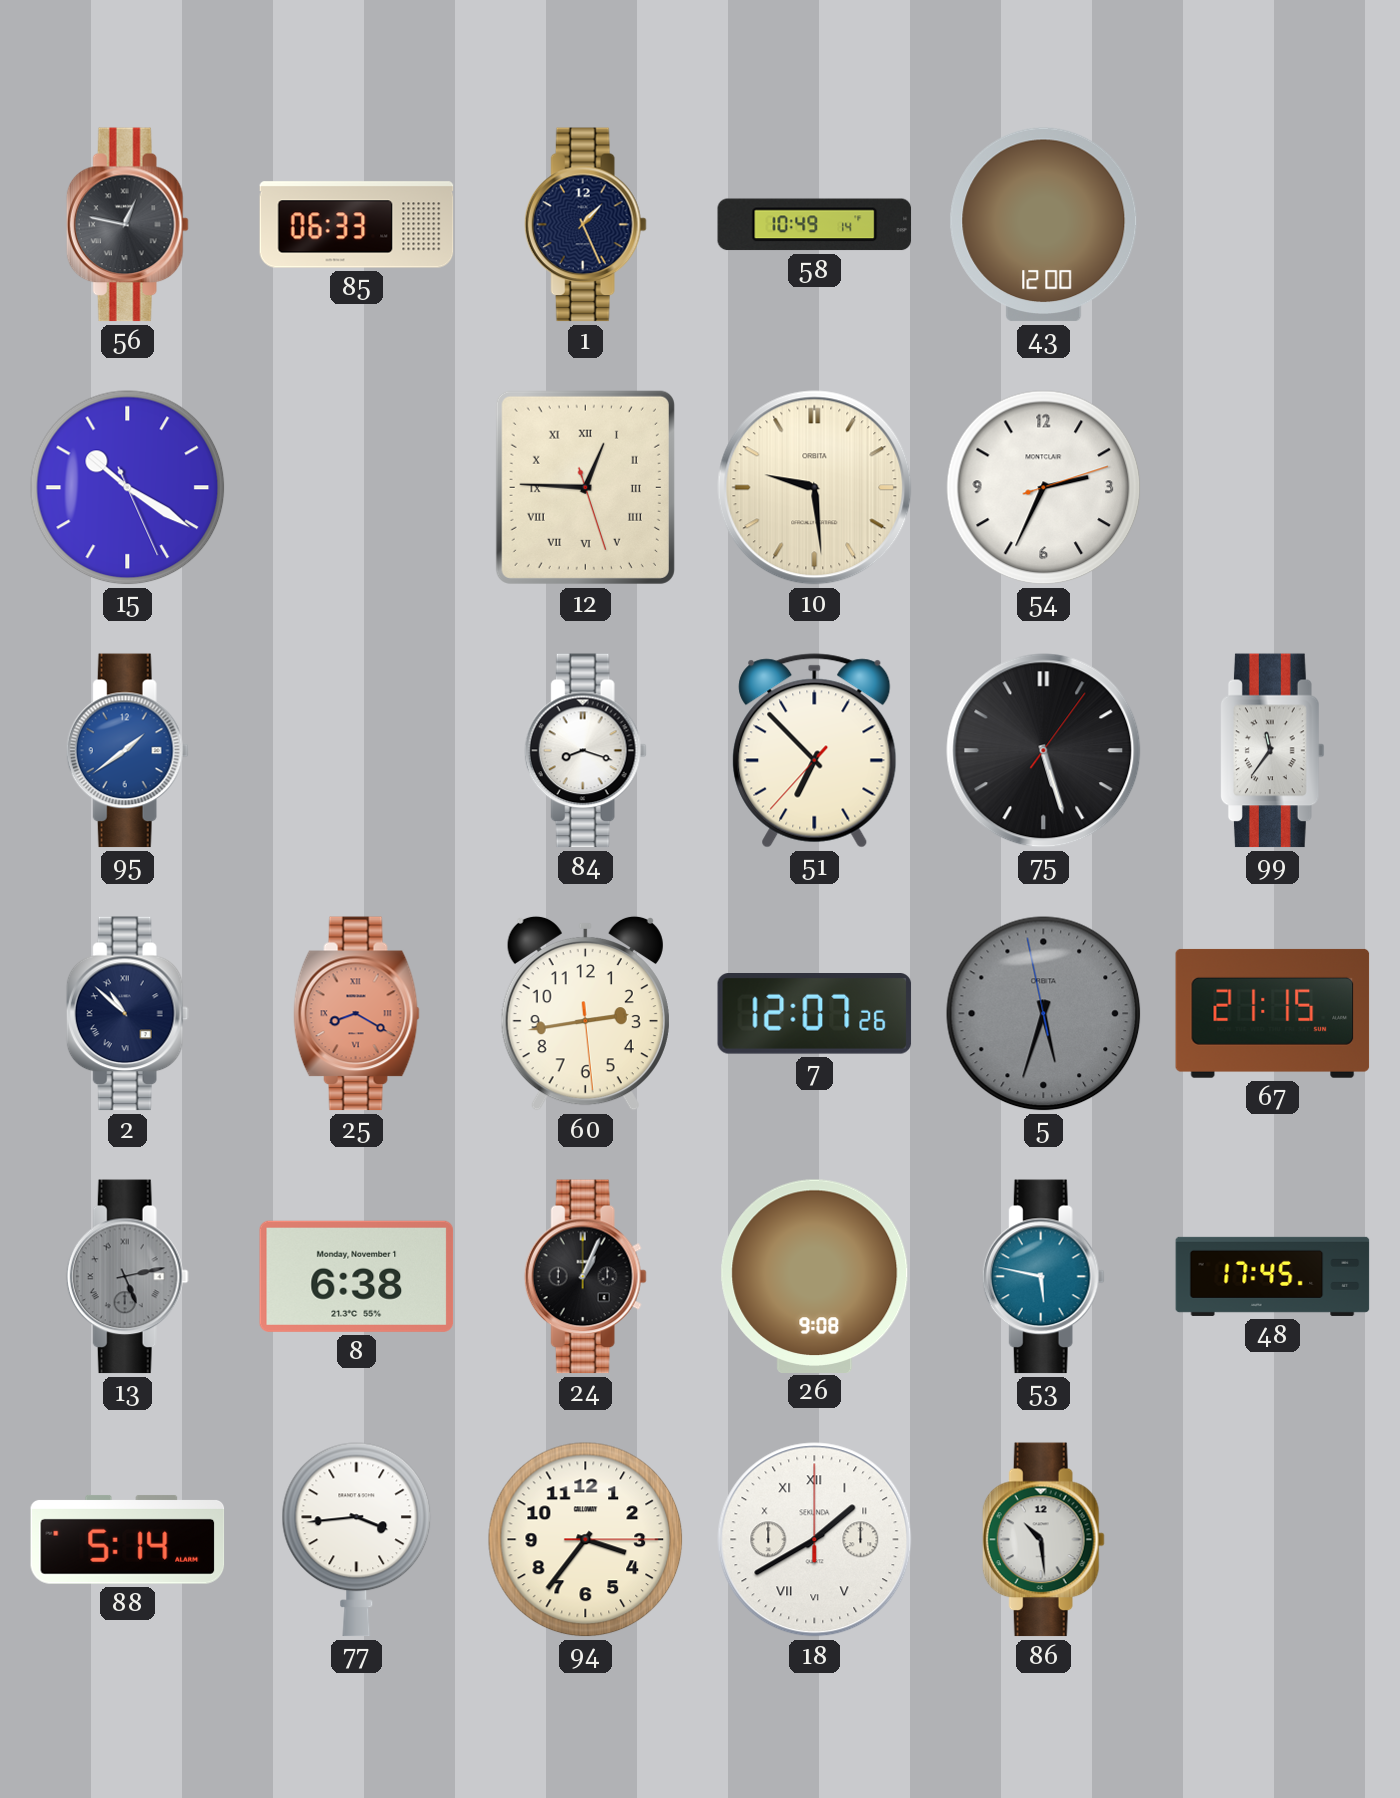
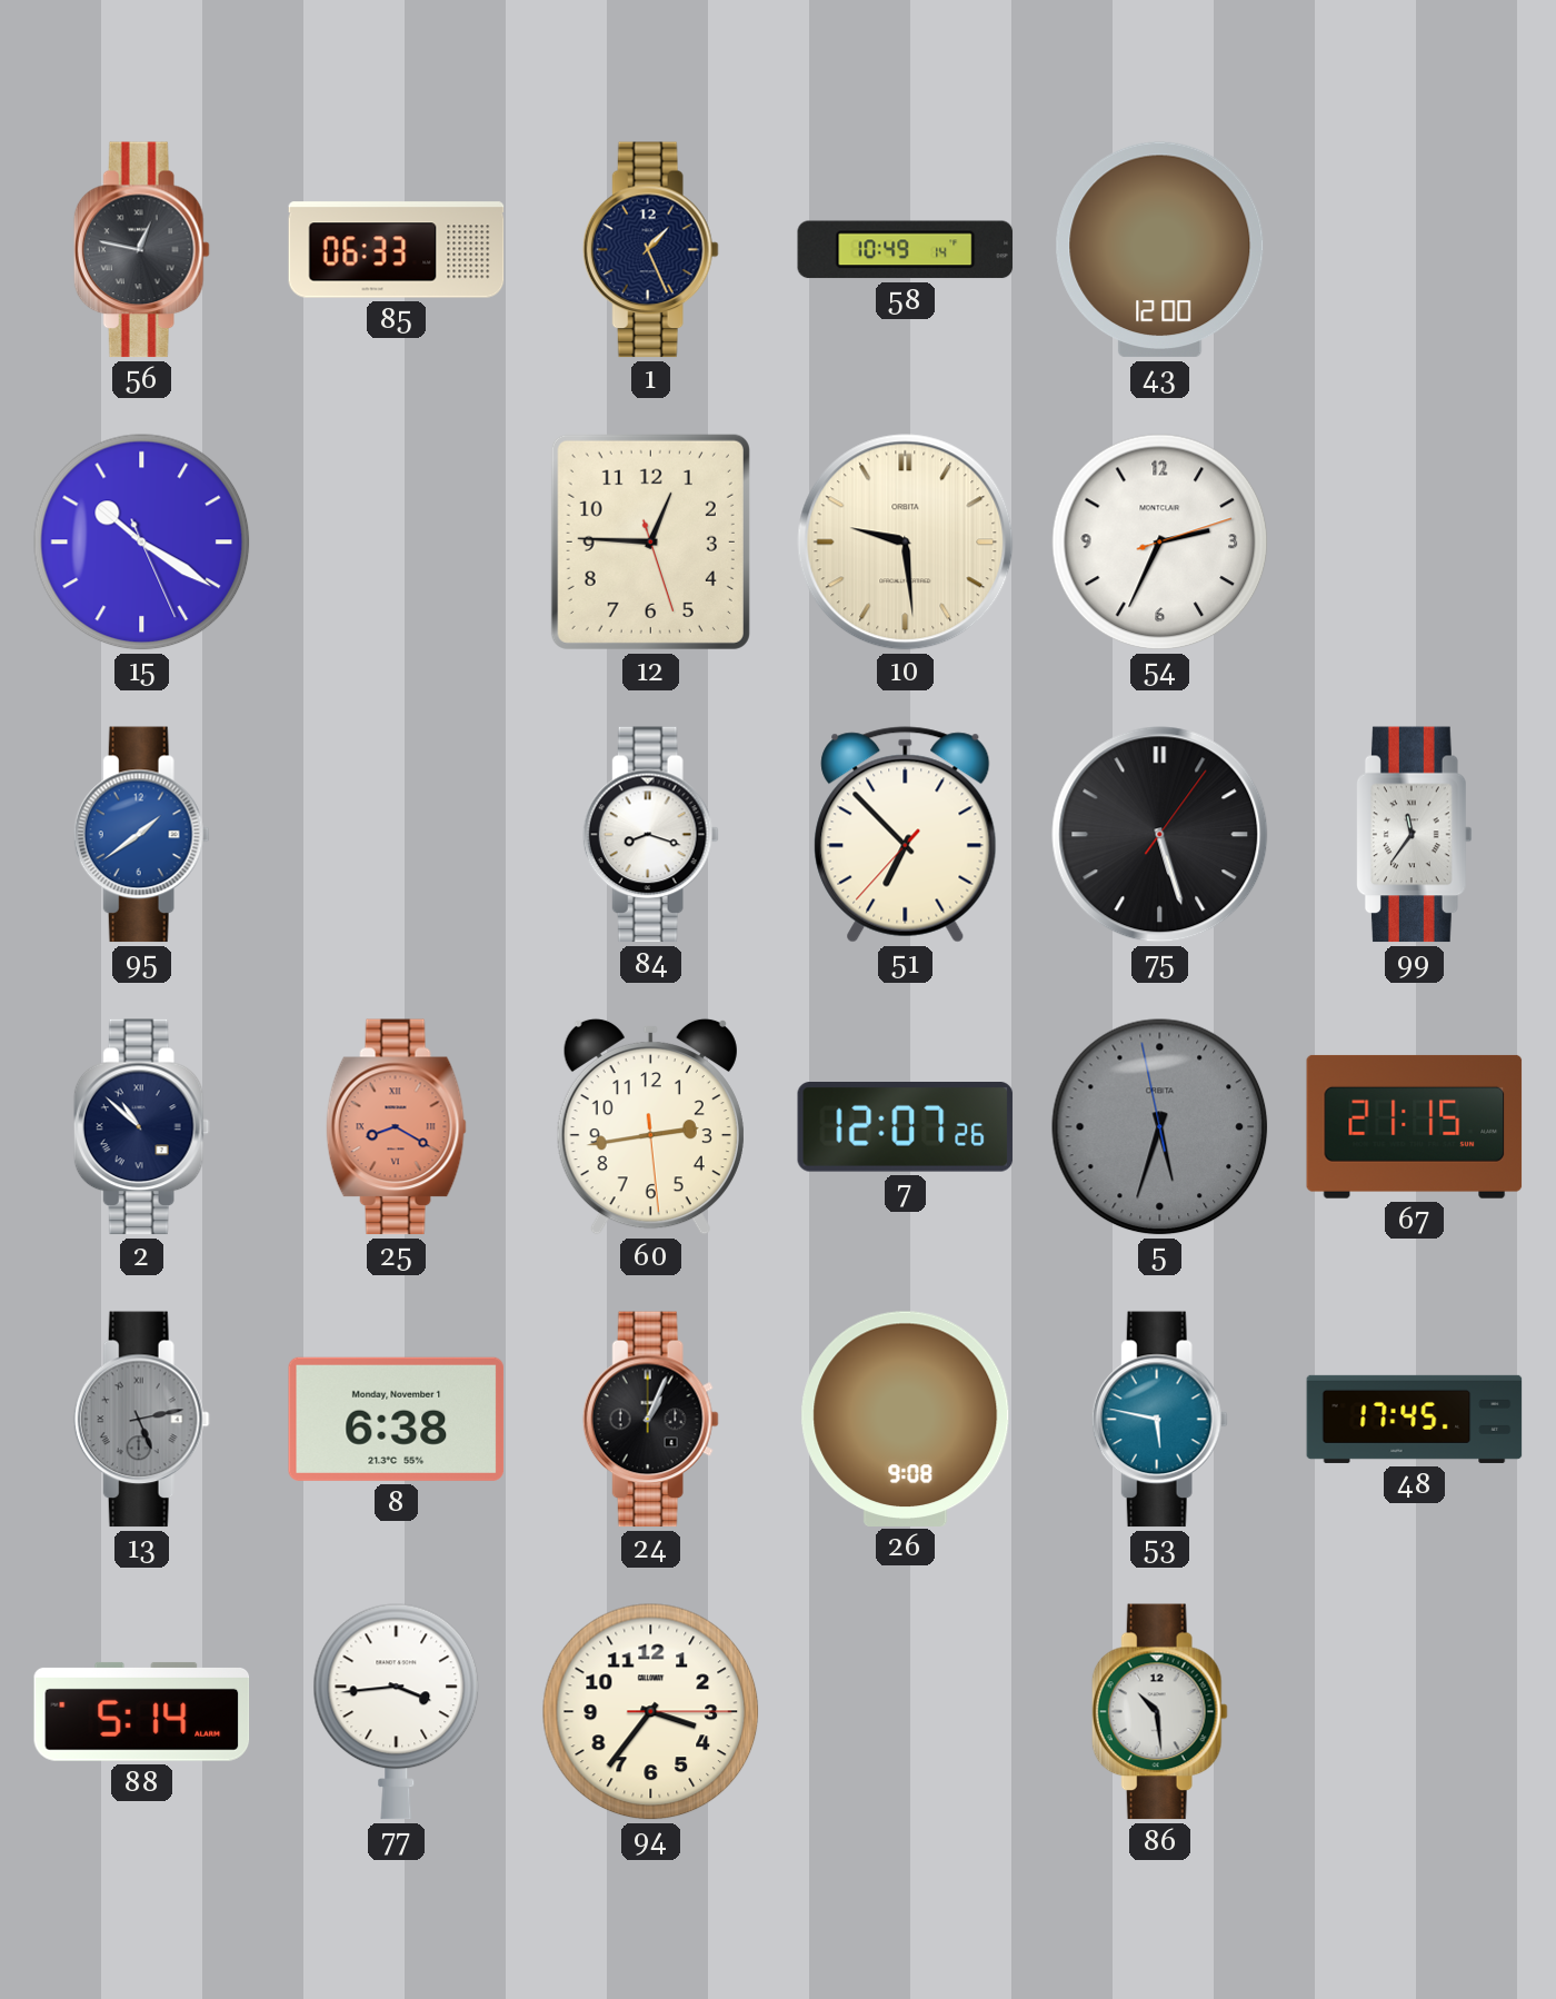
12 numerals: Roman -> Arabic
18: 1:40 -> none
